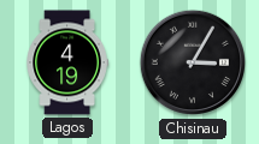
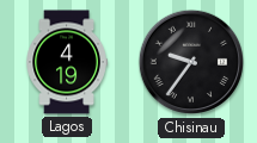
Chisinau: 3:05 -> 9:36
